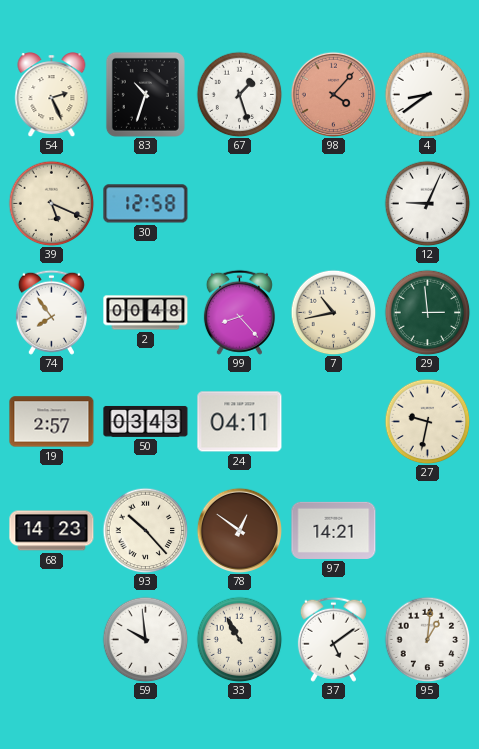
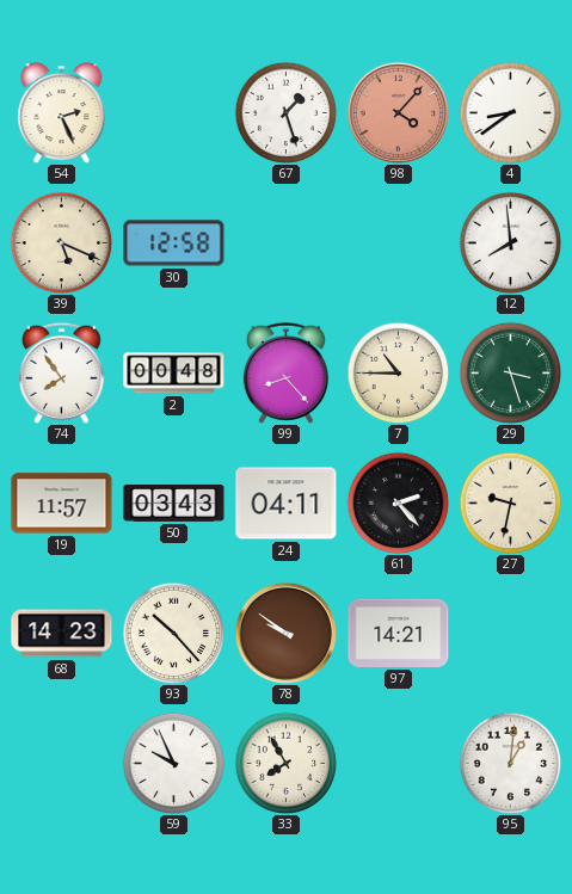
83: 10:33 -> none
12: 9:04 -> 7:59
7: 10:43 -> 10:45
29: 2:59 -> 3:27
19: 2:57 -> 11:57
61: none -> 2:23
78: 12:51 -> 9:51
59: 9:59 -> 9:56
33: 10:55 -> 7:55
37: 5:09 -> none
